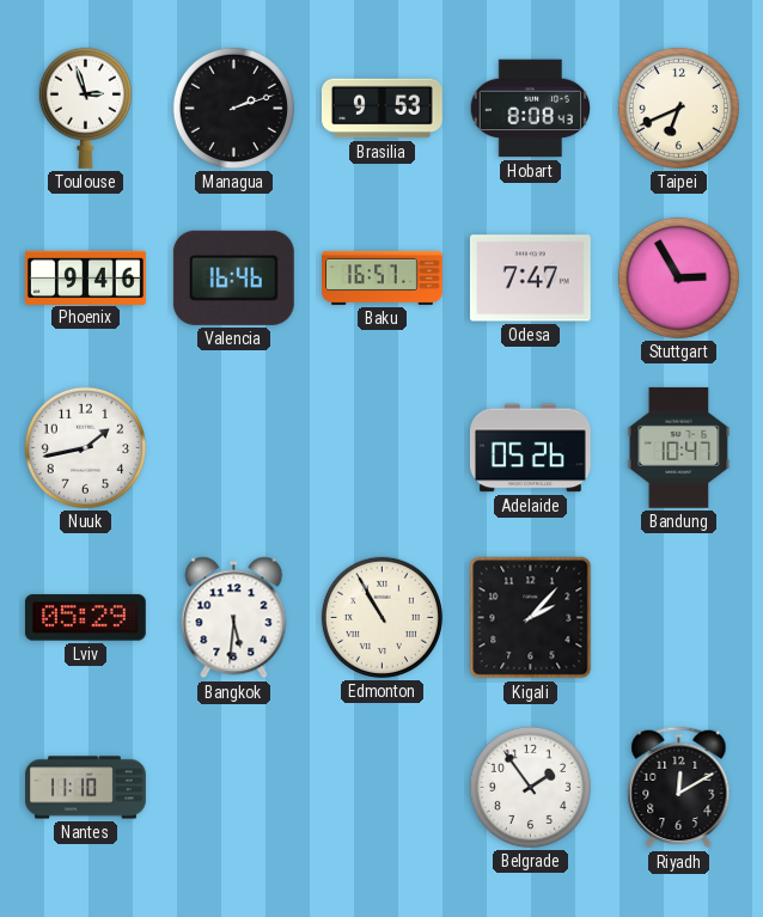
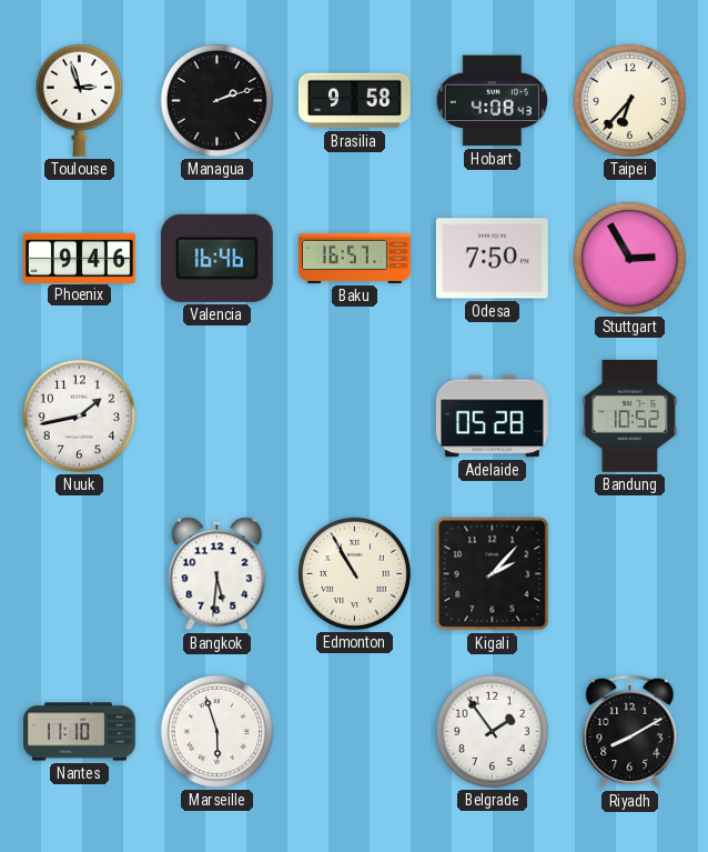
Brasilia: 9:53 -> 9:58
Hobart: 8:08 -> 4:08
Taipei: 6:41 -> 6:37
Odesa: 7:47 -> 7:50
Adelaide: 05:26 -> 05:28
Bandung: 10:47 -> 10:52
Lviv: 05:29 -> none
Marseille: none -> 5:57
Riyadh: 12:10 -> 8:10
